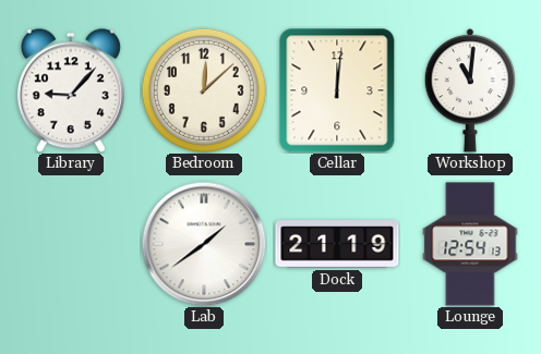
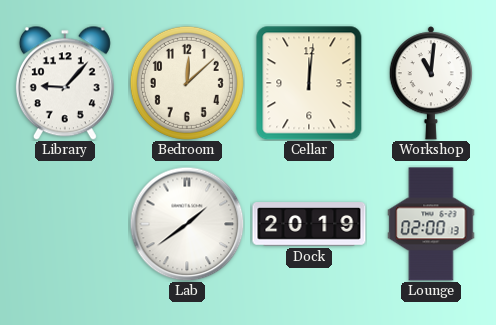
Dock: 21:19 -> 20:19
Lounge: 12:54 -> 02:00
